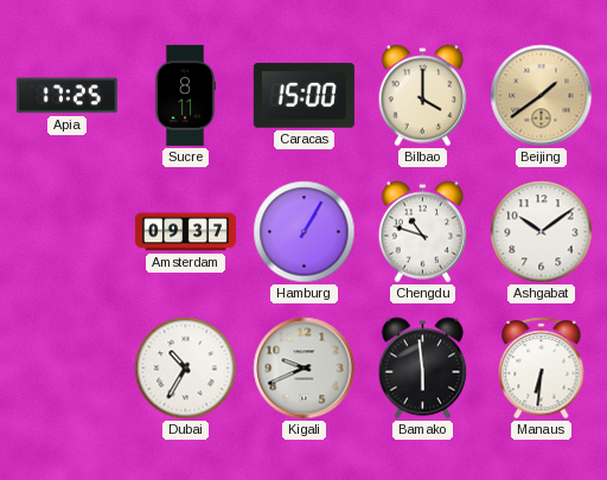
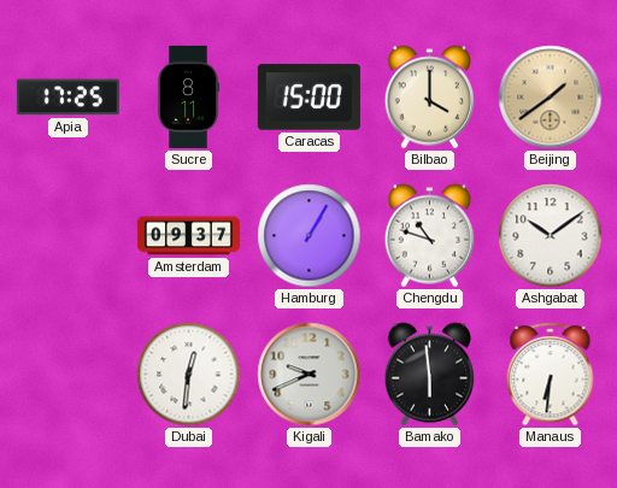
Dubai: 10:35 -> 12:31
